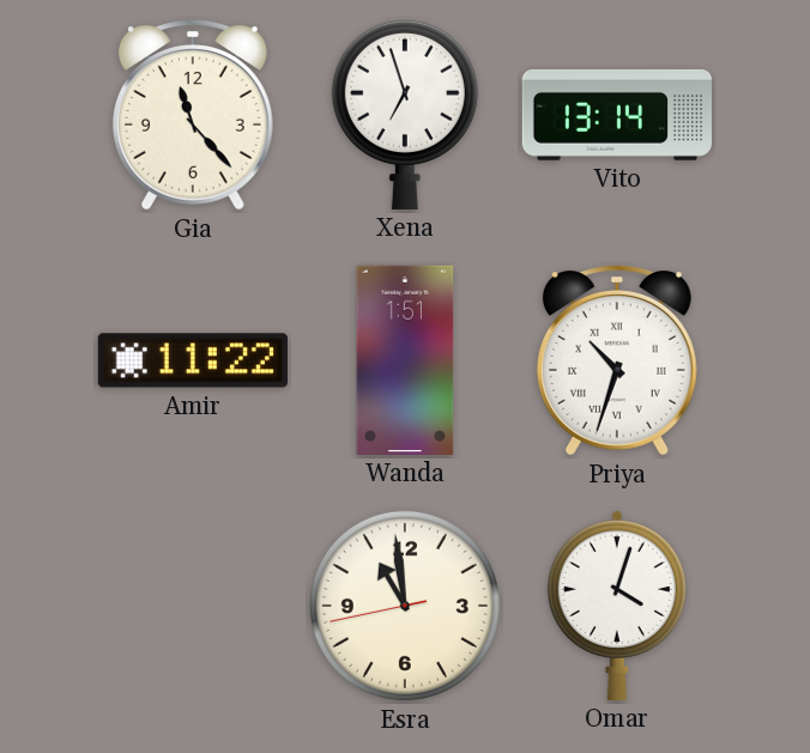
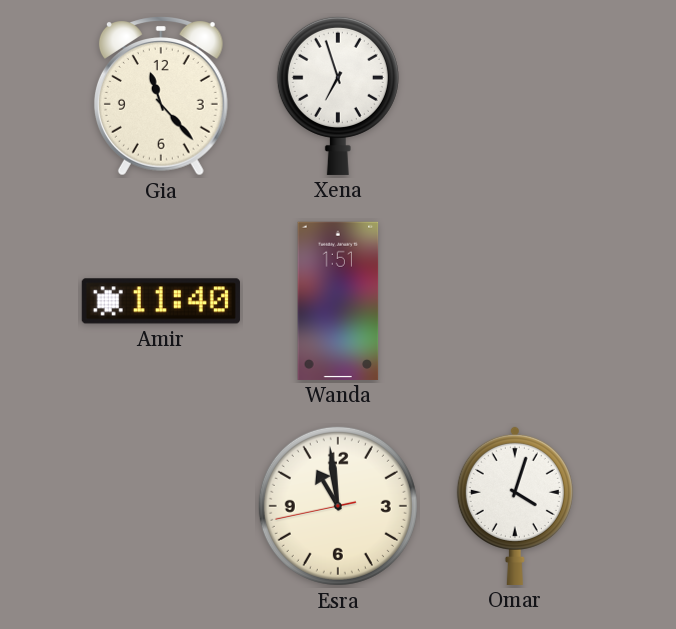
Vito: 13:14 -> none
Amir: 11:22 -> 11:40
Priya: 10:33 -> none
